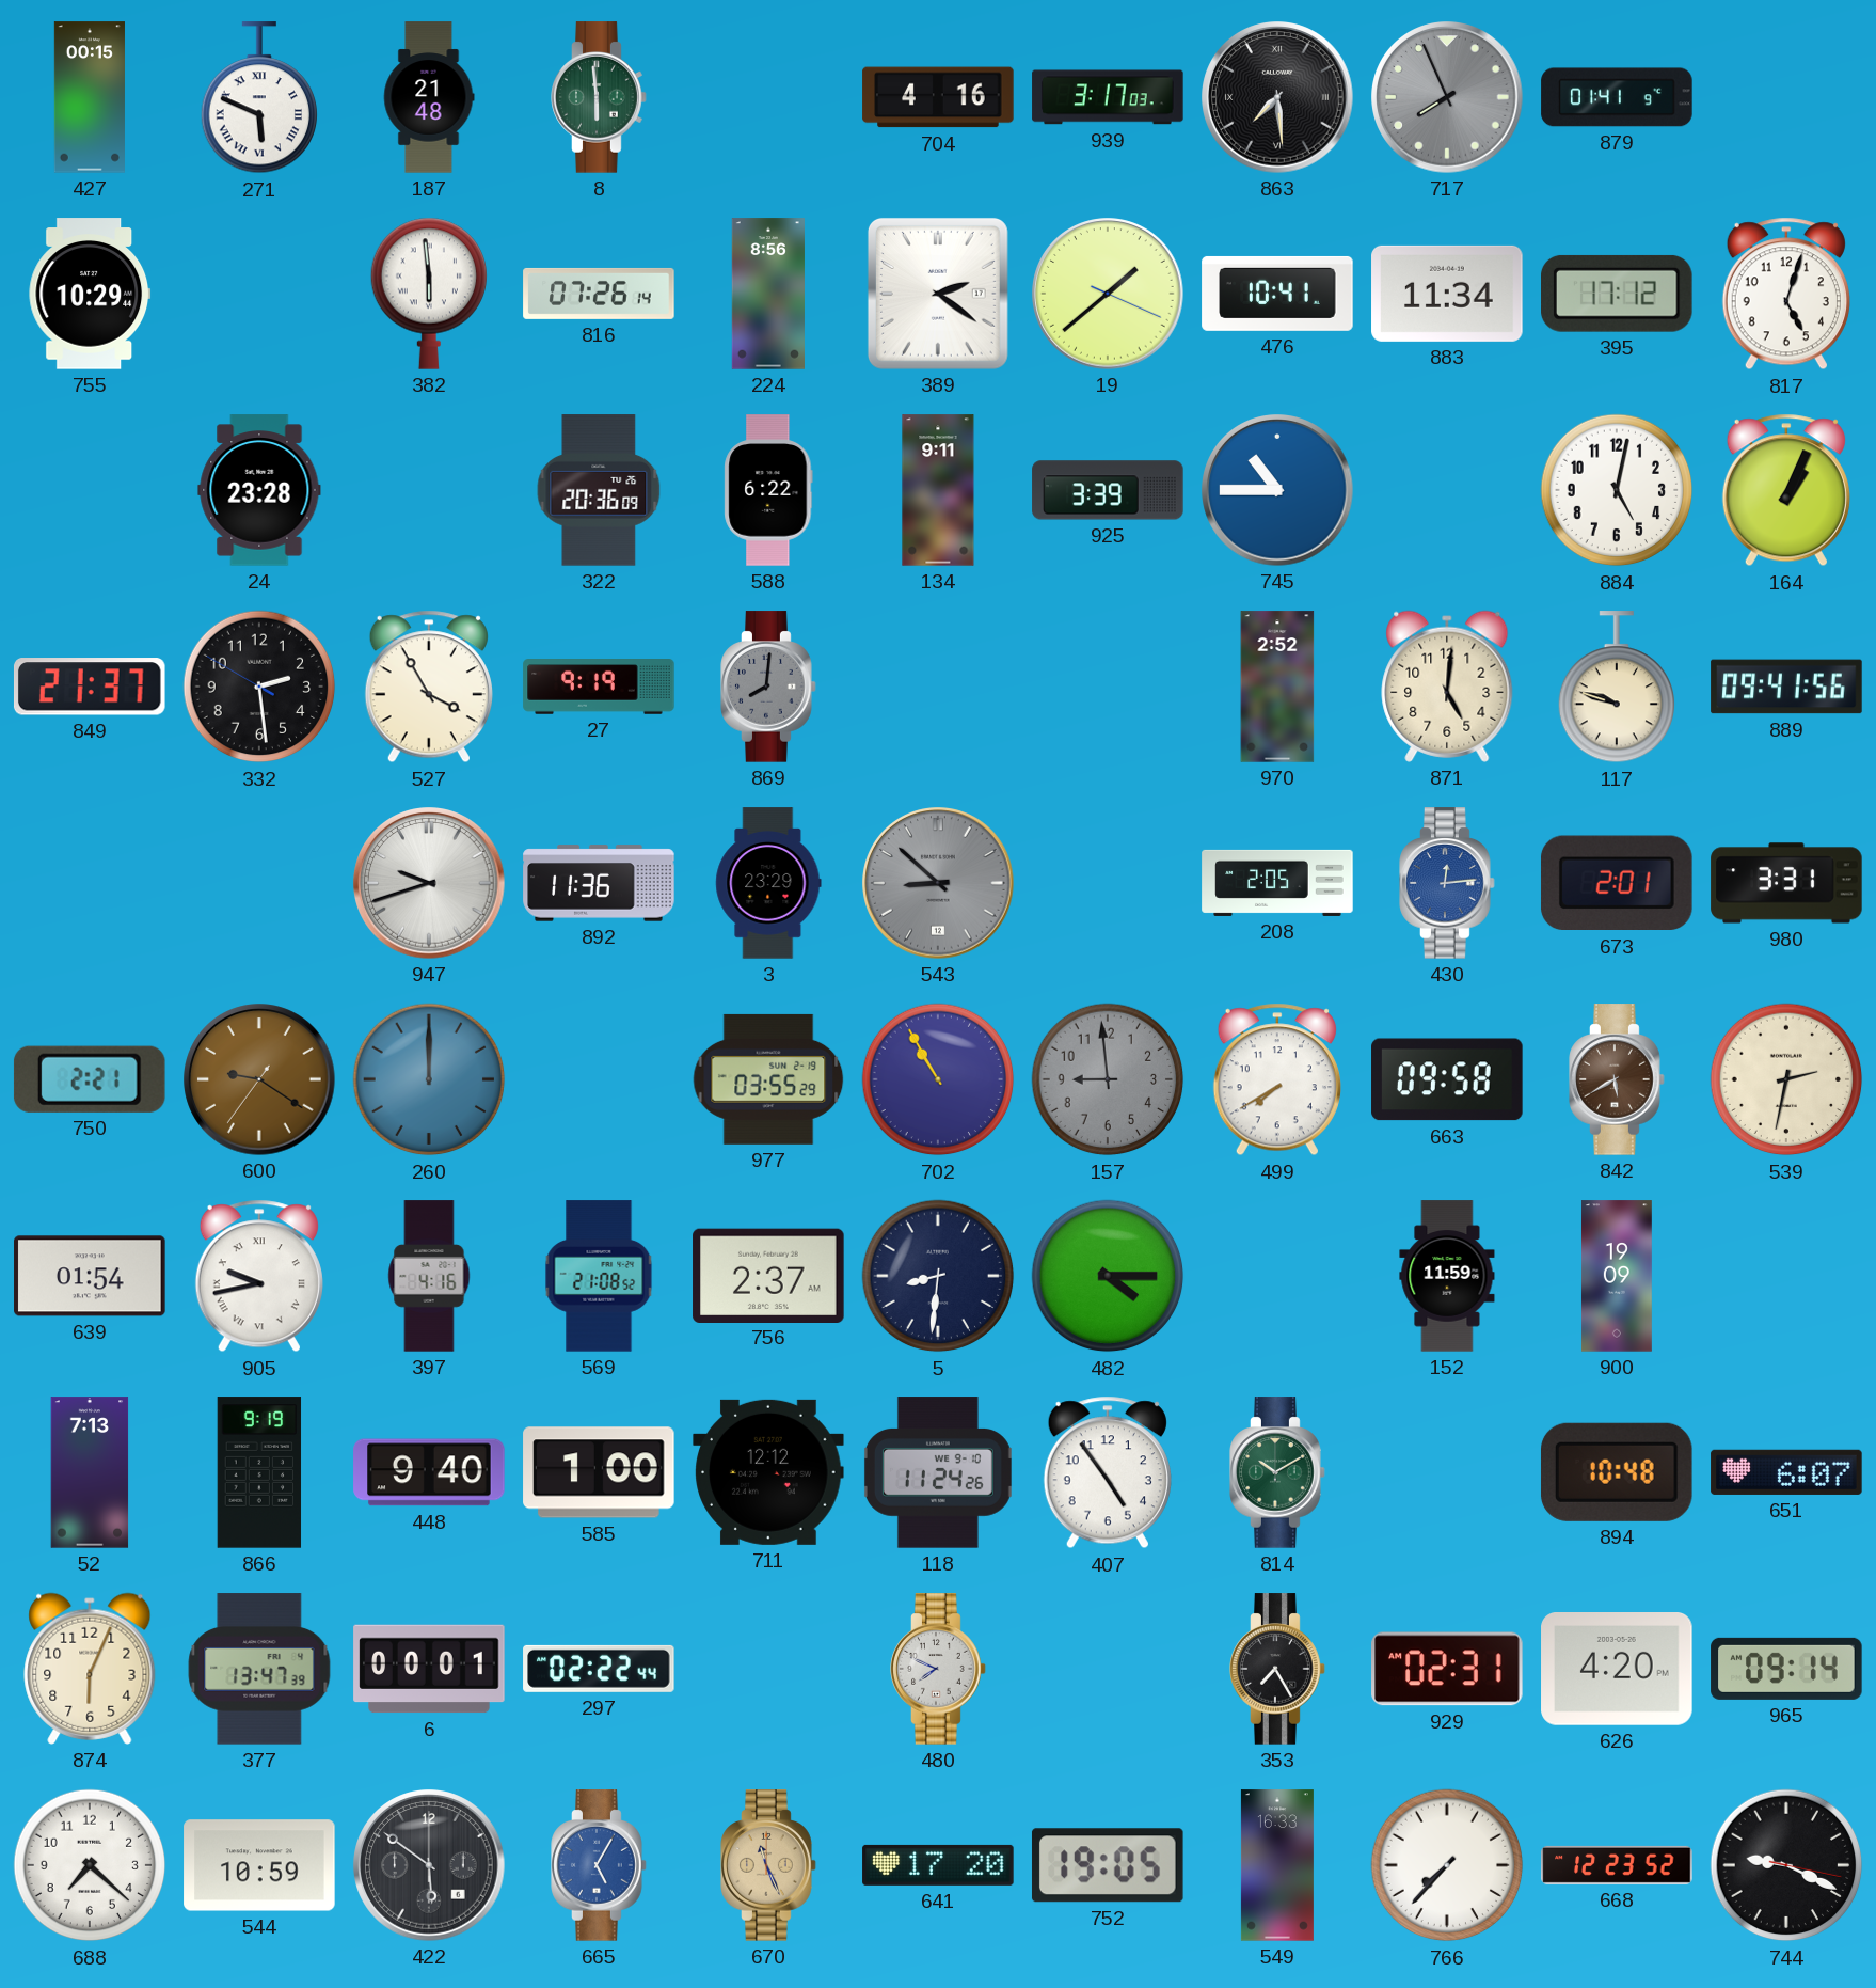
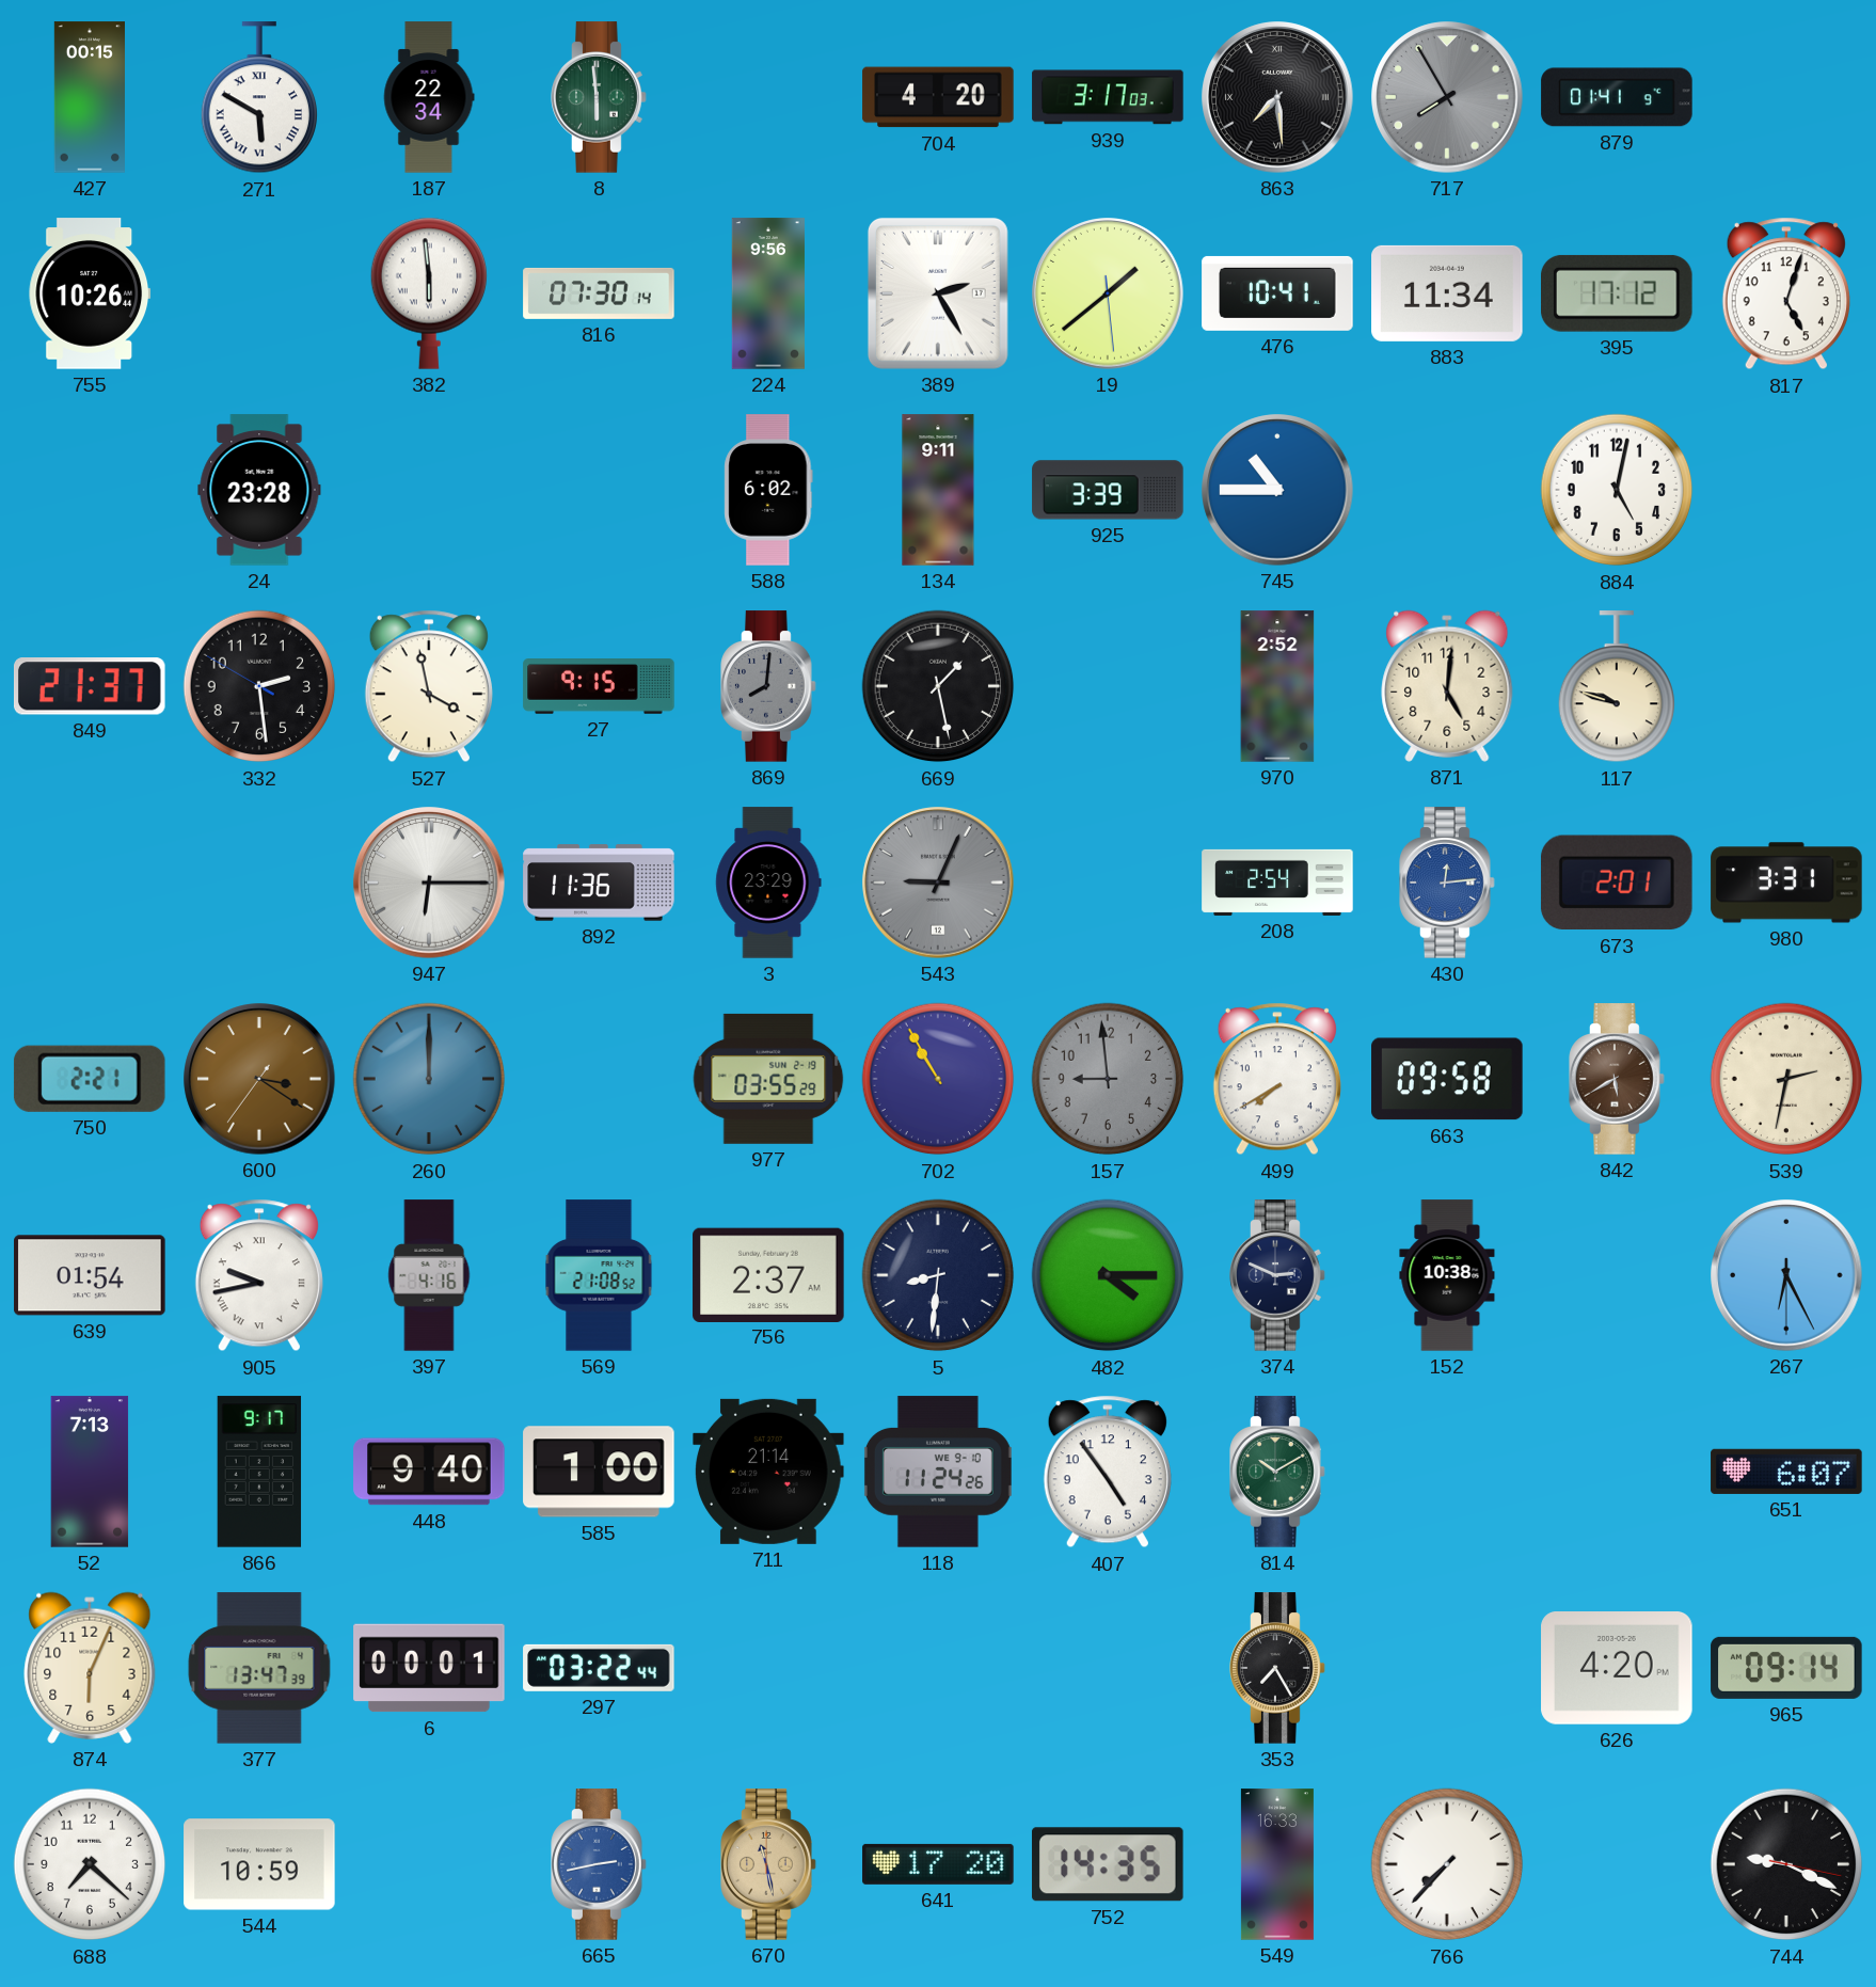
271: 5:49 -> 5:50
187: 21:48 -> 22:34
704: 4:16 -> 4:20
717: 7:56 -> 7:55
755: 10:29 -> 10:26
816: 07:26 -> 07:30
224: 8:56 -> 9:56
389: 2:21 -> 2:25
19: 1:38:19 -> 1:38:29
322: 20:36 -> none
588: 6:22 -> 6:02
164: 1:04 -> none
527: 3:55 -> 3:58
27: 9:19 -> 9:15
669: none -> 1:28
889: 09:41 -> none
947: 9:42 -> 6:15
543: 8:52 -> 9:04
208: 2:05 -> 2:54
600: 9:20 -> 3:20
374: none -> 2:49
152: 11:59 -> 10:38
900: 19:09 -> none
267: none -> 6:25
866: 9:19 -> 9:17
711: 12:12 -> 21:14
894: 10:48 -> none
297: 02:22 -> 03:22
480: 7:49 -> none
929: 02:31 -> none
422: 5:51 -> none
665: 5:05 -> 2:43
670: 11:26 -> 11:28
752: 19:05 -> 14:35
668: 12:23 -> none
